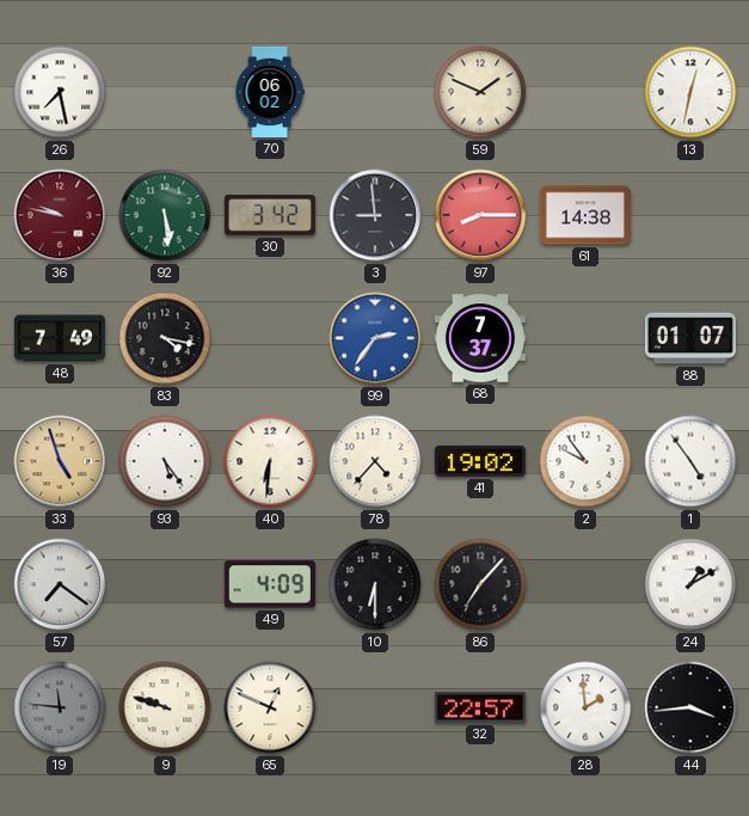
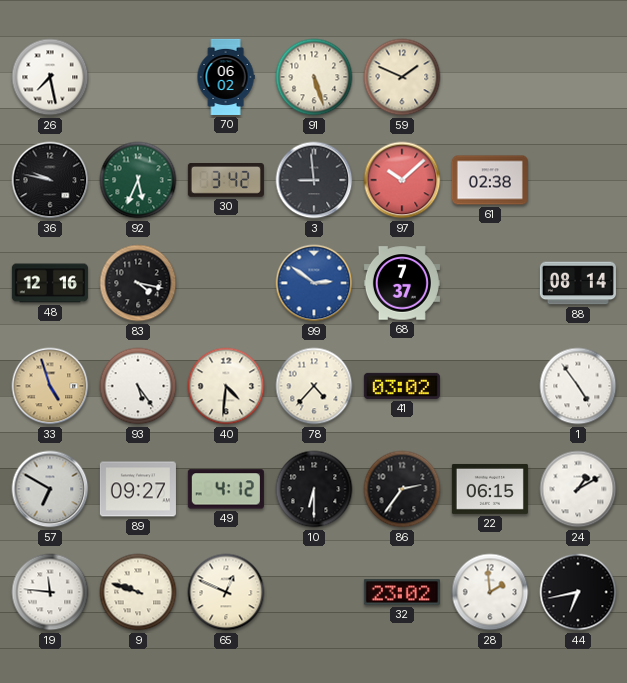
91: none -> 5:27
13: 12:32 -> none
36 dial: burgundy -> black
92: 5:29 -> 5:34
97: 8:15 -> 10:08
61: 14:38 -> 02:38
48: 7:49 -> 12:16
99: 2:36 -> 2:51
88: 01:07 -> 08:14
40: 6:31 -> 4:31
41: 19:02 -> 03:02
2: 9:54 -> none
57: 7:21 -> 6:50
89: none -> 09:27
49: 4:09 -> 4:12
86: 7:07 -> 2:36
22: none -> 06:15
19 dial: grey -> white
32: 22:57 -> 23:02
44: 3:44 -> 6:43
